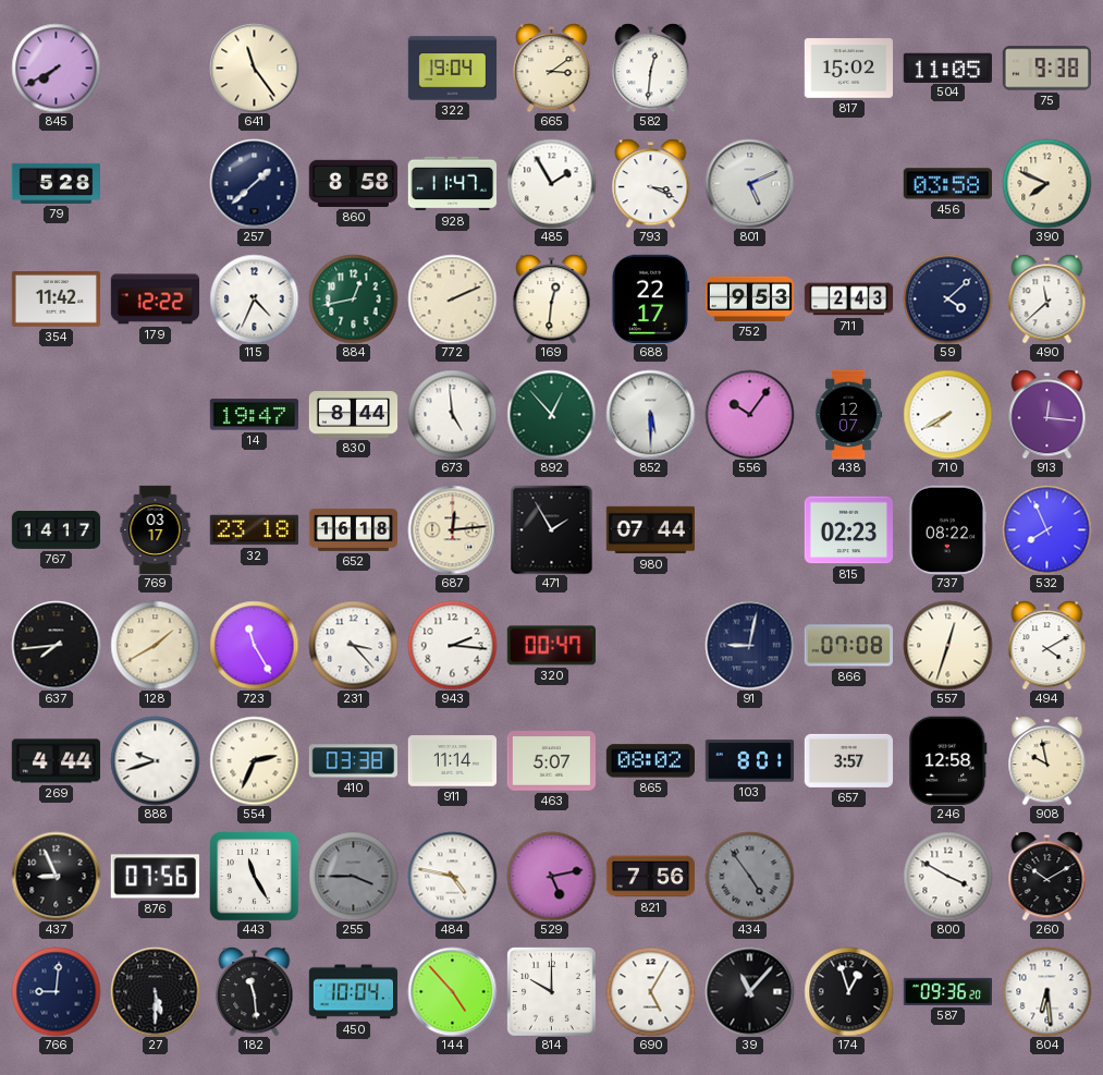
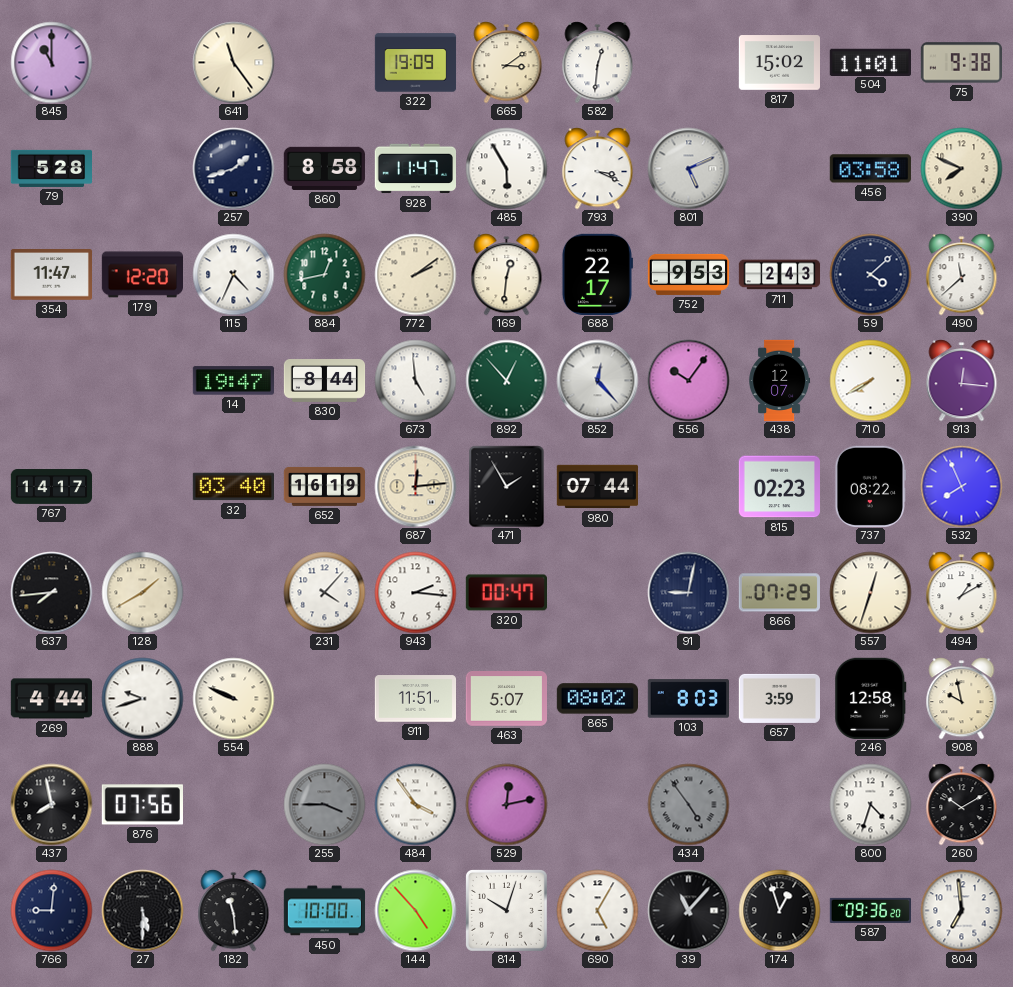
845: 7:40 -> 11:00
322: 19:04 -> 19:09
504: 11:05 -> 11:01
257: 1:38 -> 1:42
485: 1:55 -> 5:55
354: 11:42 -> 11:47
179: 12:22 -> 12:20
772: 2:11 -> 2:09
852: 5:30 -> 12:23
769: 03:17 -> none
32: 23:18 -> 03:40
652: 16:18 -> 16:19
723: 11:25 -> none
231: 3:23 -> 4:07
866: 07:08 -> 07:29
494: 4:10 -> 1:10
554: 2:34 -> 9:49
410: 03:38 -> none
911: 11:14 -> 11:51
103: 8:01 -> 8:03
657: 3:57 -> 3:59
437: 8:56 -> 7:58
443: 11:25 -> none
484: 4:47 -> 3:54
529: 5:13 -> 12:13
821: 7:56 -> none
800: 3:50 -> 4:33
450: 10:04 -> 10:00
814: 10:00 -> 10:03
804: 6:29 -> 6:59
